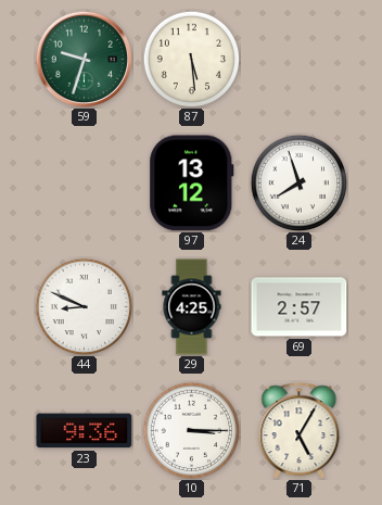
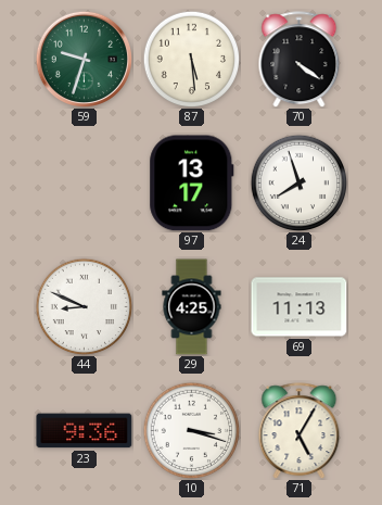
70: none -> 4:21
97: 13:12 -> 13:17
69: 2:57 -> 11:13
10: 3:15 -> 3:18
